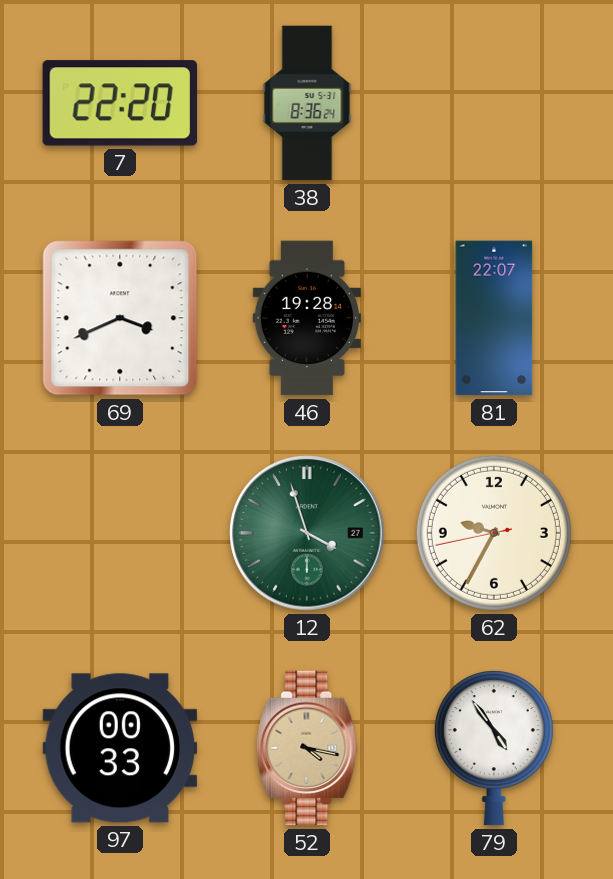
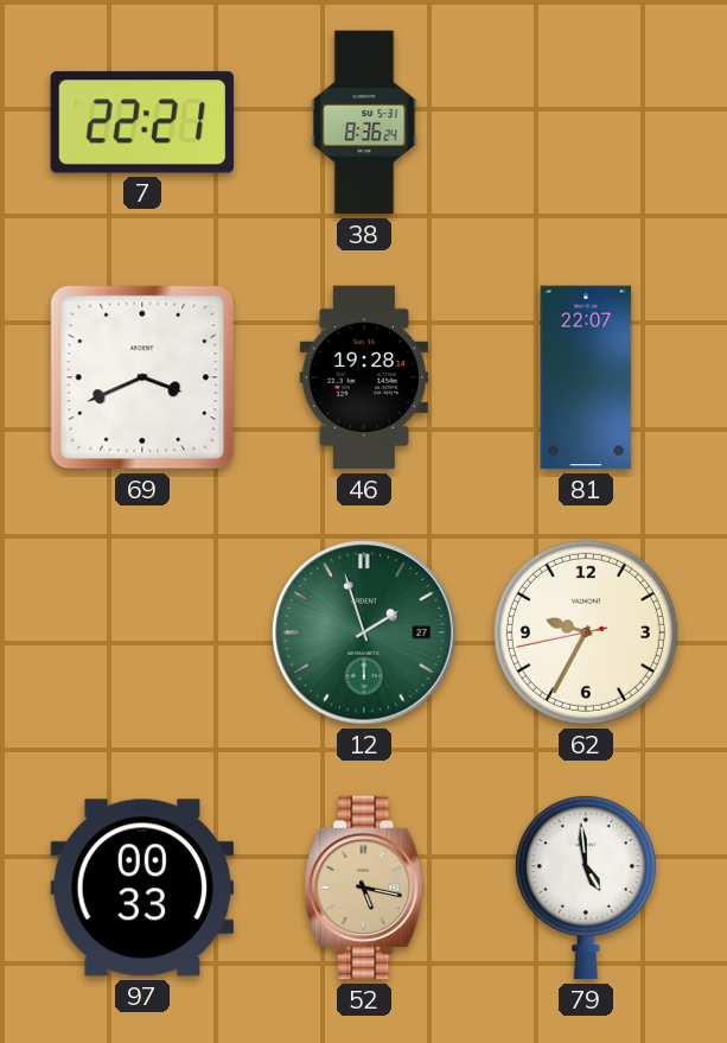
7: 22:20 -> 22:21
12: 3:57 -> 1:57
52: 4:17 -> 5:17
79: 4:54 -> 4:59
